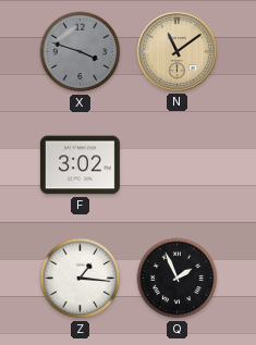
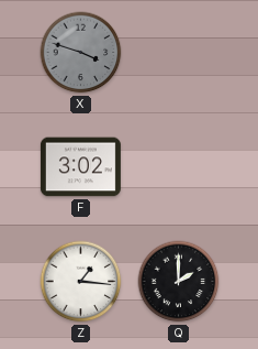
N: 11:09 -> none
Q: 1:56 -> 2:00
